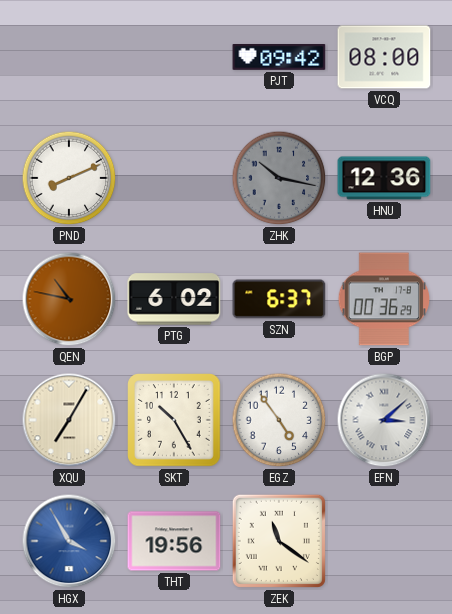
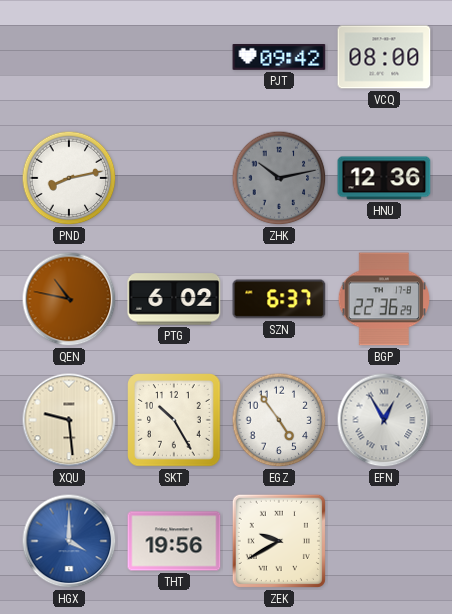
PND: 8:11 -> 8:13
ZHK: 10:17 -> 10:13
BGP: 00:36 -> 22:36
XQU: 7:05 -> 9:29
EFN: 3:08 -> 12:55
HGX: 3:55 -> 4:00
ZEK: 11:21 -> 9:40
